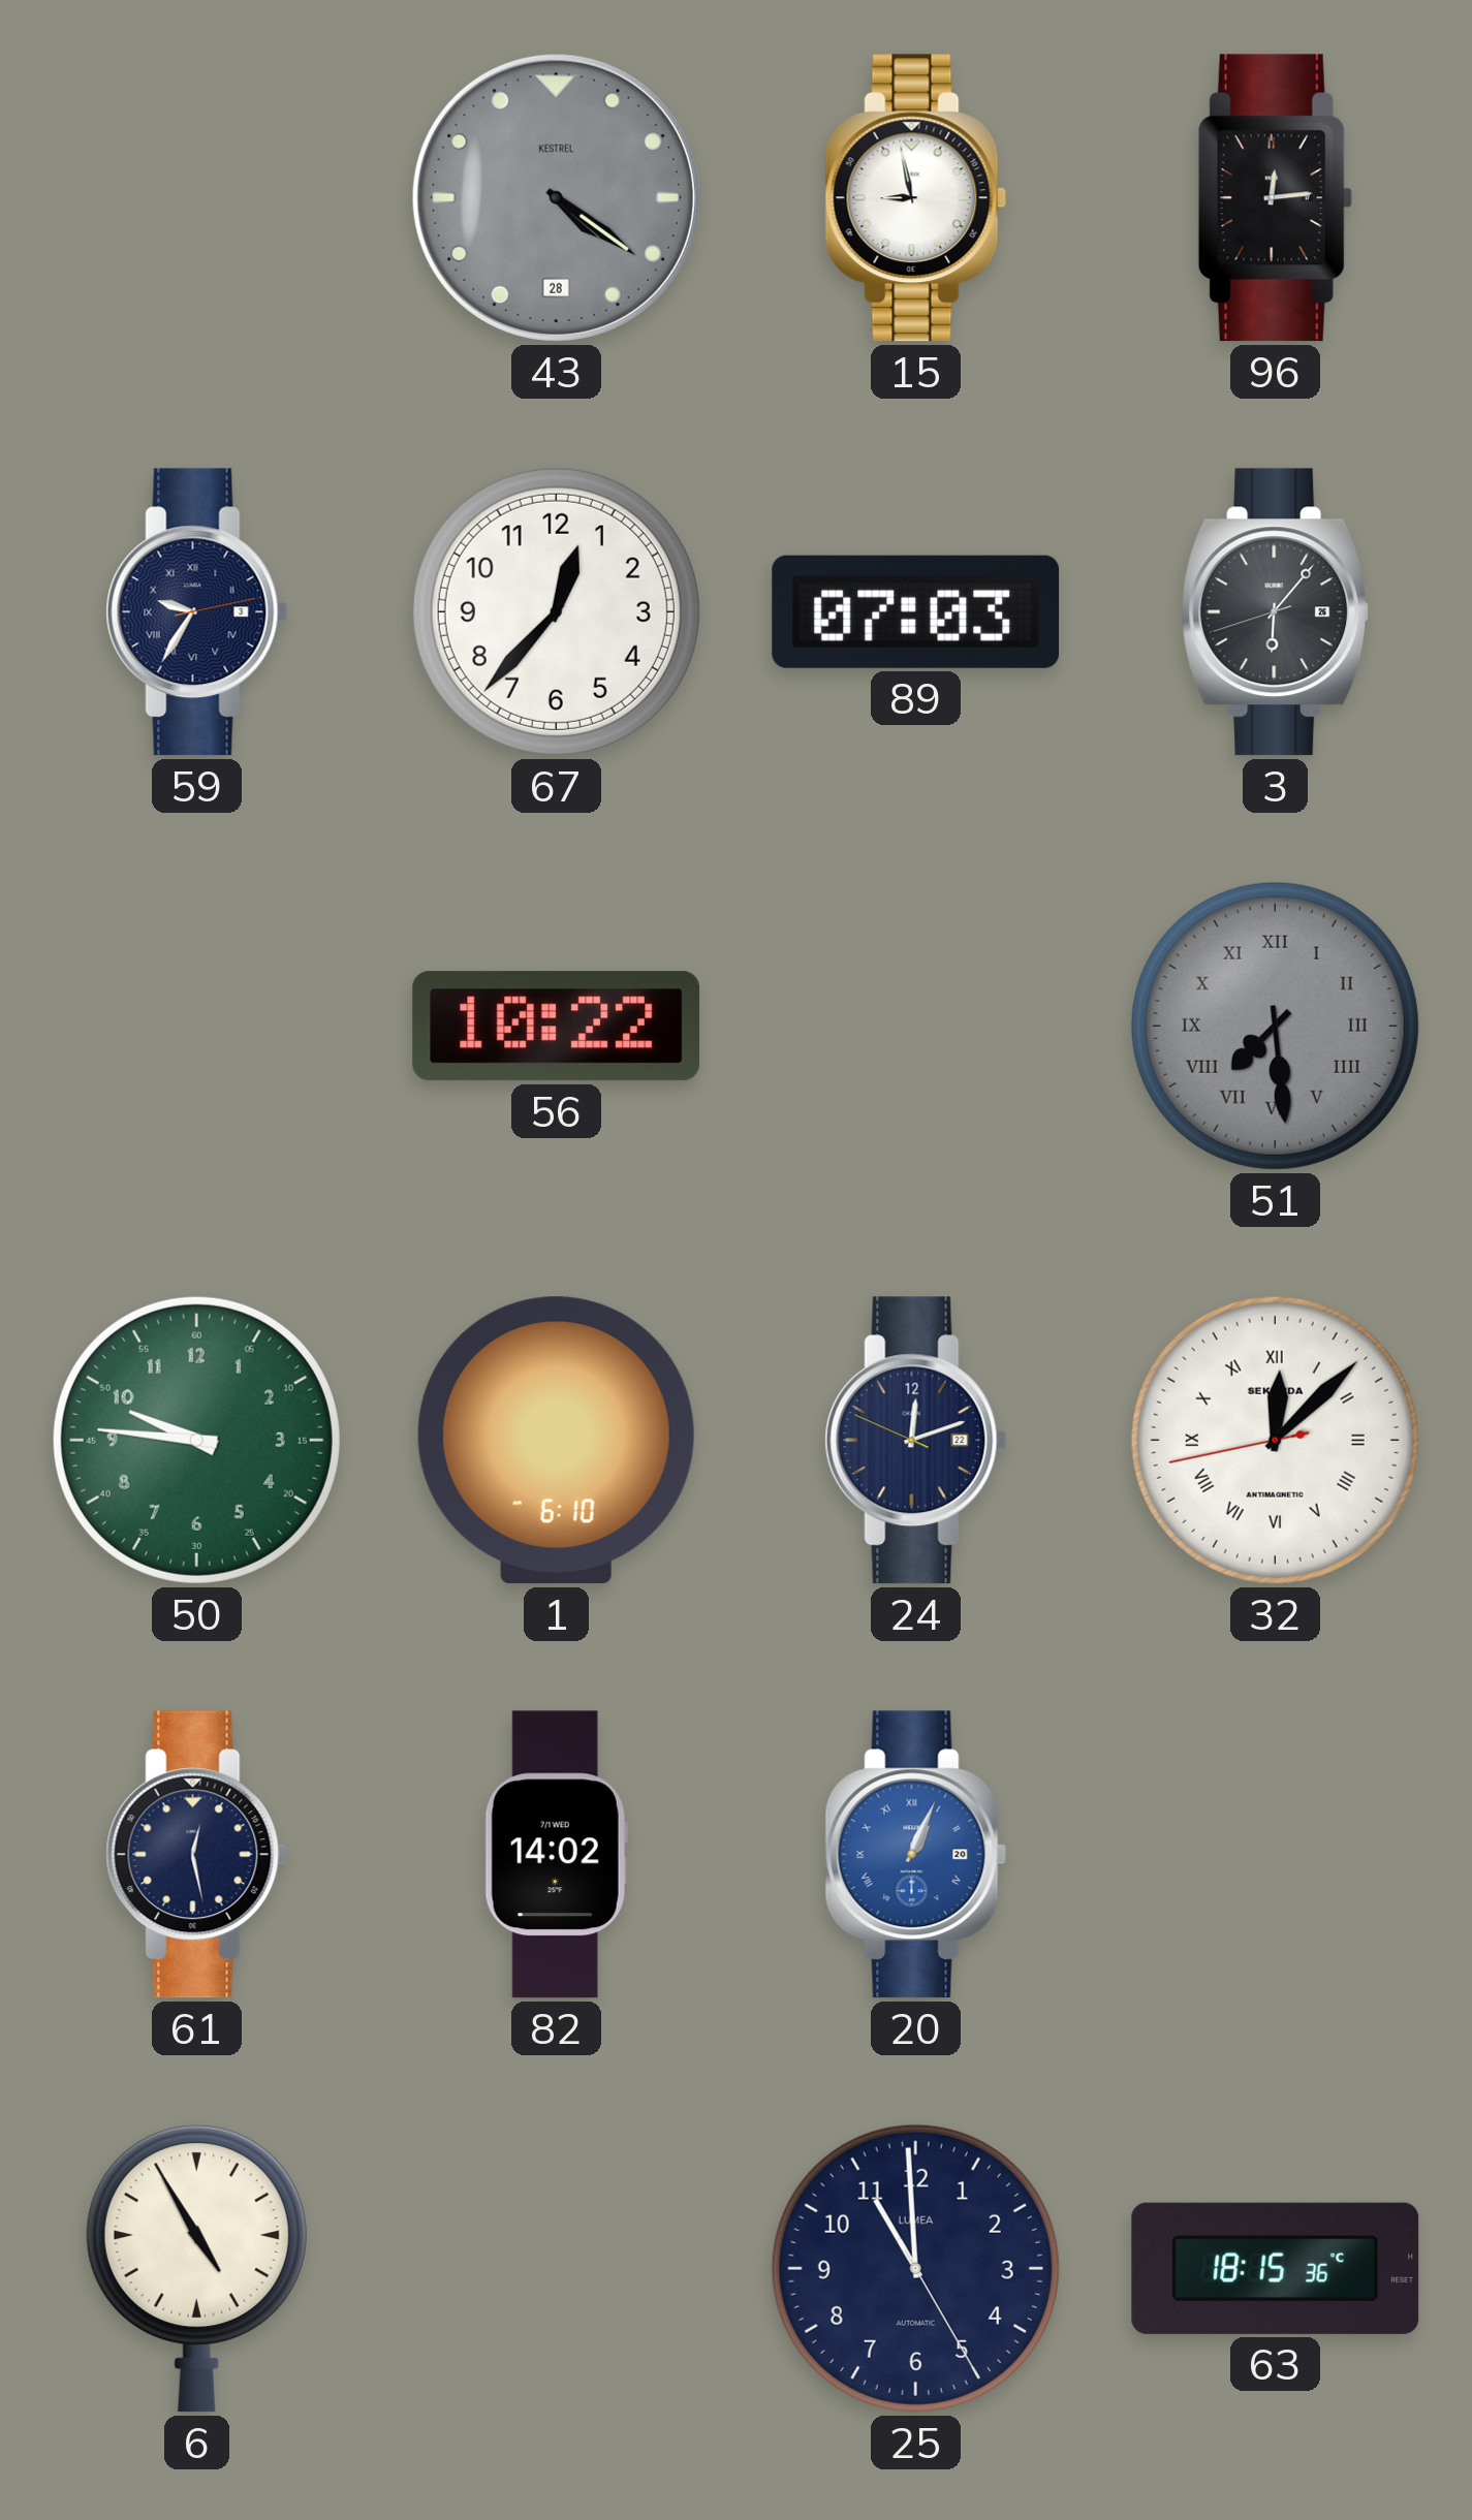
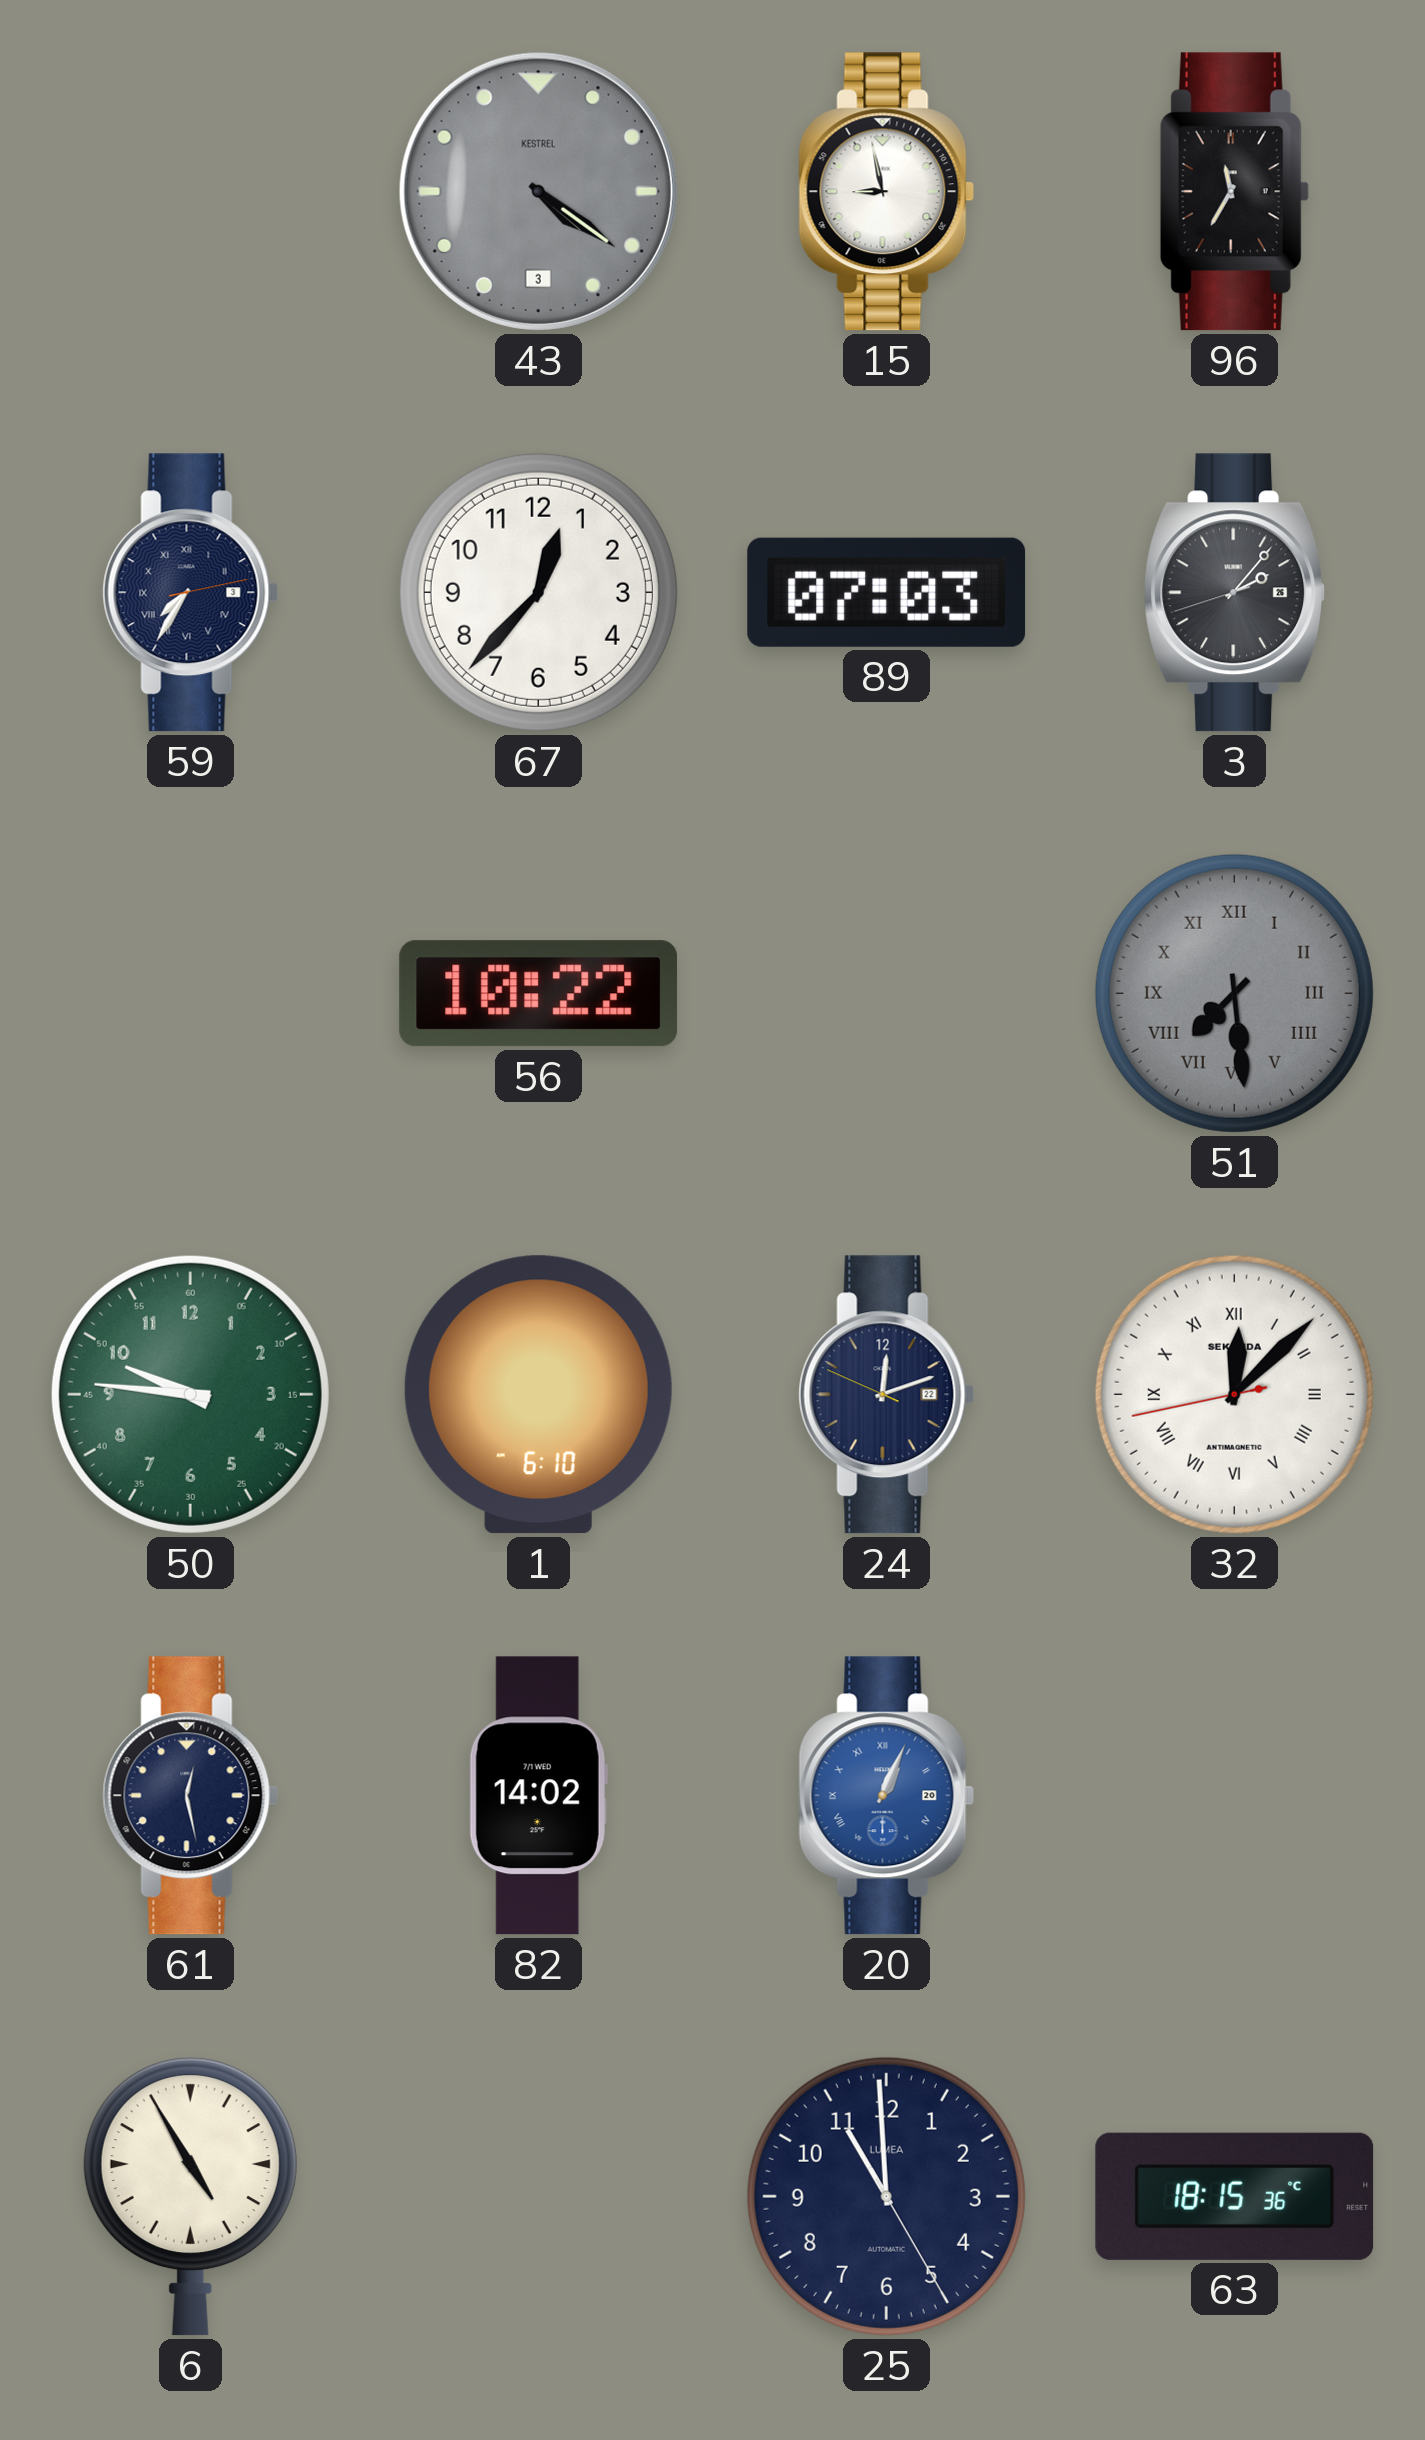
43 date: 28 -> 3
96: 12:14 -> 11:35
59: 9:35 -> 7:35
3: 6:06 -> 2:06
